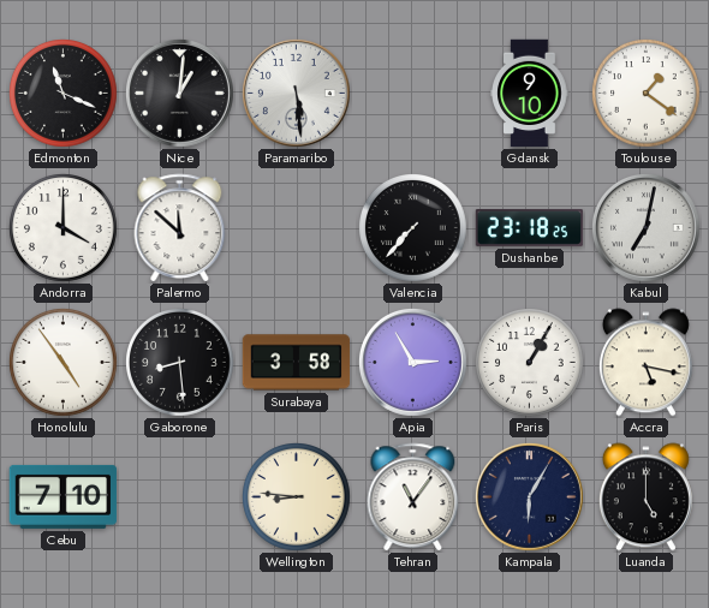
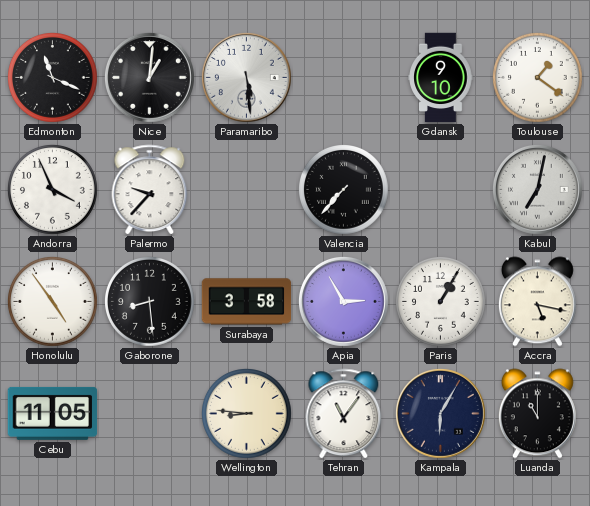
Andorra: 4:00 -> 3:56
Palermo: 11:52 -> 9:37
Dushanbe: 23:18 -> none
Cebu: 7:10 -> 11:05
Luanda: 5:00 -> 11:00
